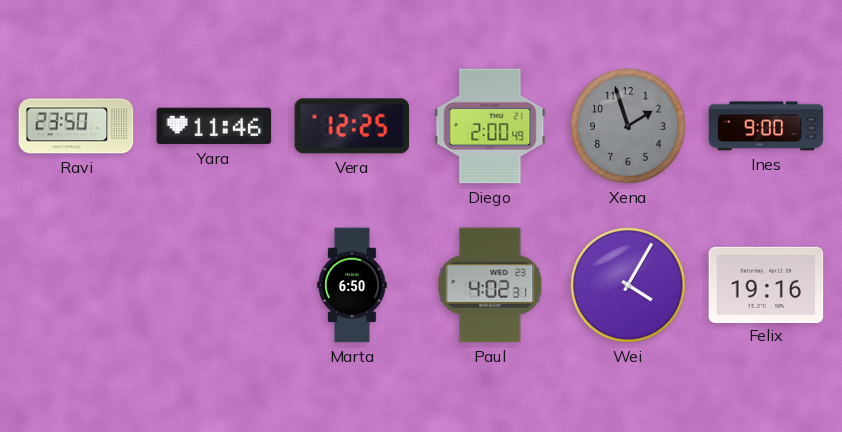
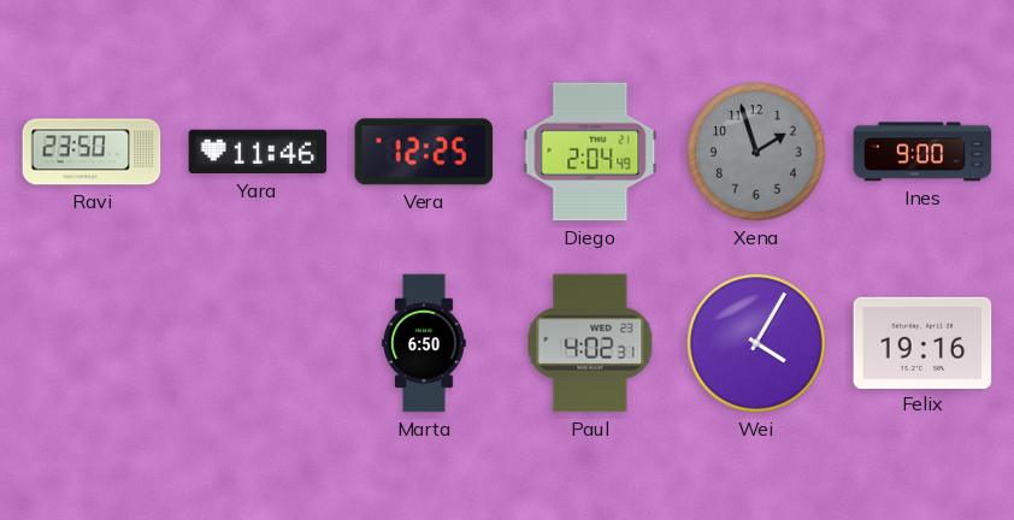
Diego: 2:00 -> 2:04
